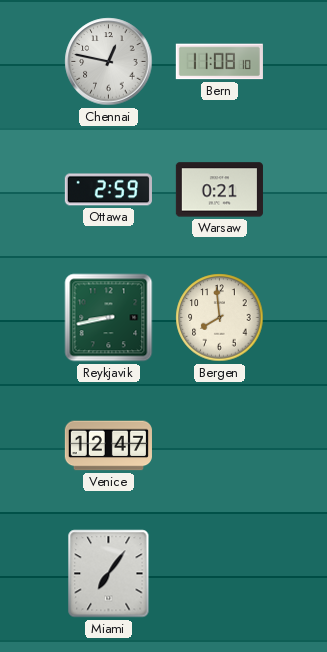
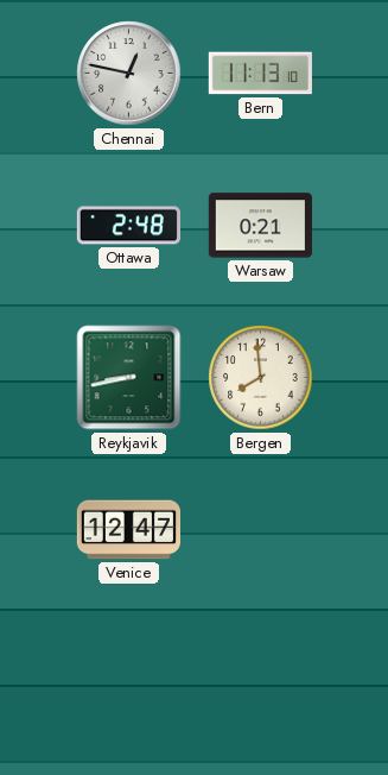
Bern: 11:08 -> 11:13
Ottawa: 2:59 -> 2:48
Miami: 7:06 -> none
